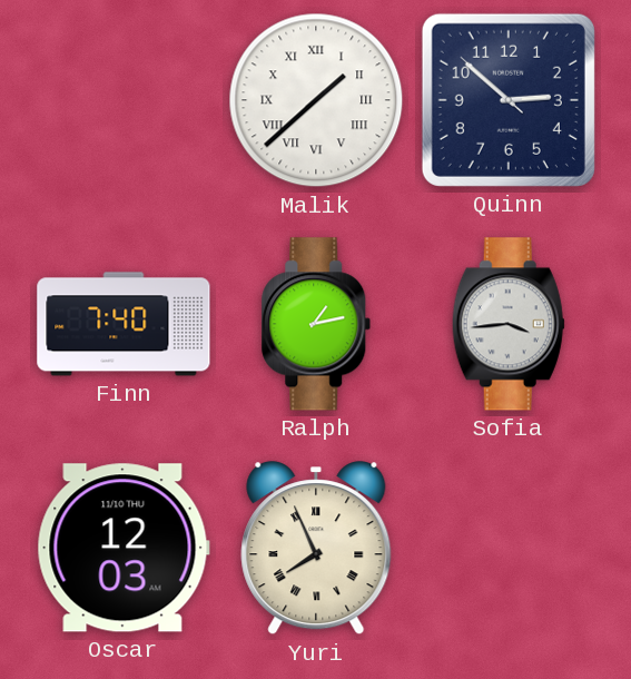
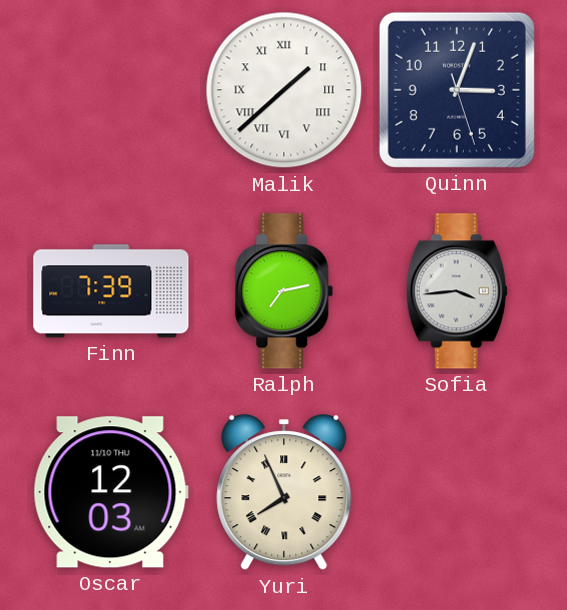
Quinn: 2:51 -> 3:03
Finn: 7:40 -> 7:39
Ralph: 1:13 -> 7:13
